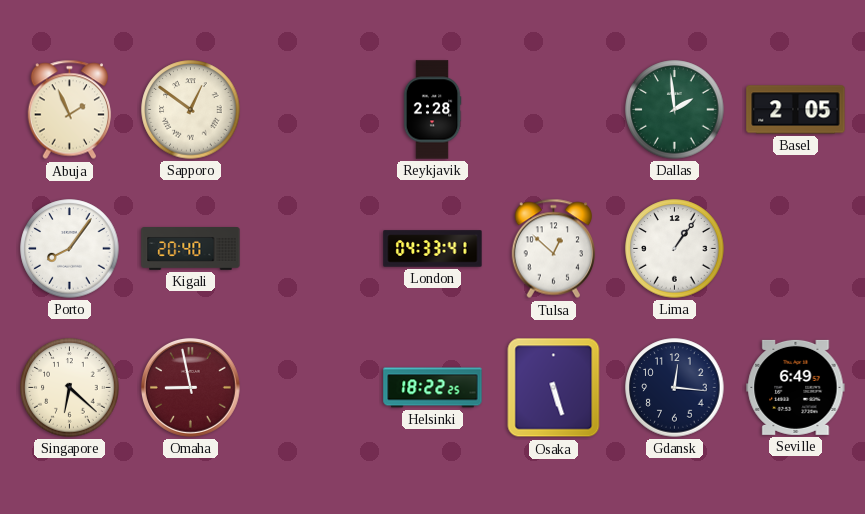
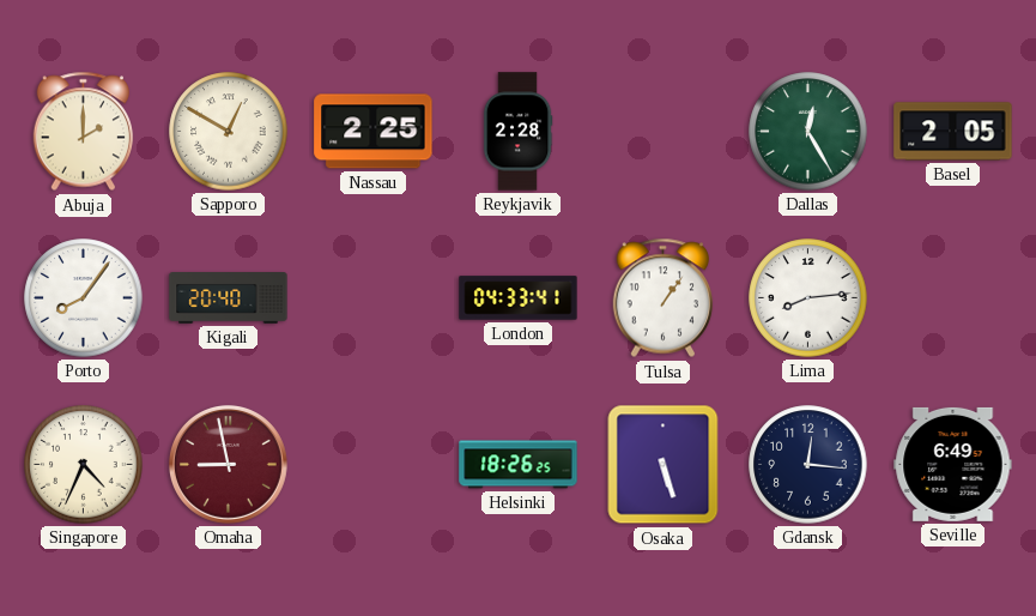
Abuja: 1:56 -> 2:00
Sapporo: 12:51 -> 12:50
Nassau: none -> 2:25
Dallas: 1:59 -> 12:25
Tulsa: 12:52 -> 1:06
Lima: 1:06 -> 8:14
Singapore: 6:22 -> 4:34
Helsinki: 18:22 -> 18:26
